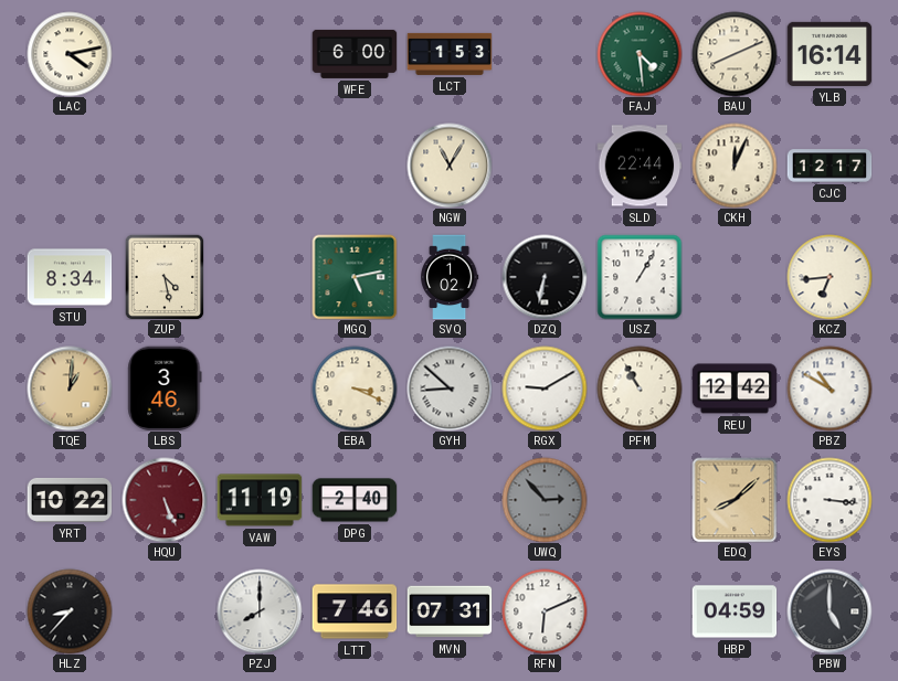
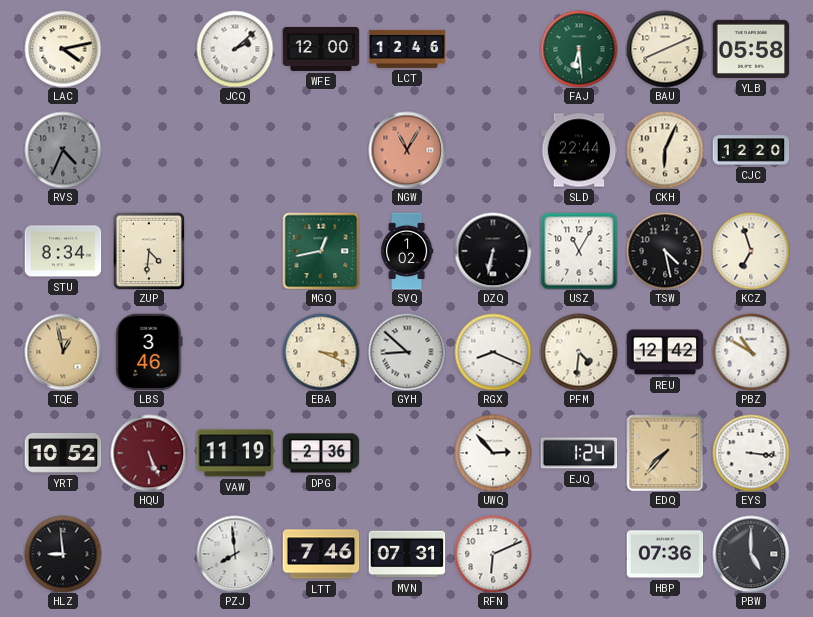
JCQ: none -> 2:08
WFE: 6:00 -> 12:00
LCT: 1:53 -> 12:46
FAJ: 4:29 -> 6:29
YLB: 16:14 -> 05:58
RVS: none -> 4:34
NGW dial: cream -> salmon
CKH: 12:04 -> 6:04
CJC: 12:17 -> 12:20
ZUP: 4:28 -> 4:31
MGQ: 5:13 -> 12:43
USZ: 1:05 -> 11:05
TSW: none -> 4:28
KCZ: 6:44 -> 6:57
TQE: 1:01 -> 12:58
RGX: 9:10 -> 8:19
PFM: 10:55 -> 4:31
YRT: 10:22 -> 10:52
DPG: 2:40 -> 2:36
UWQ dial: grey -> white
EJQ: none -> 1:24
EDQ: 8:08 -> 7:37
HLZ: 8:37 -> 8:59
PZJ: 8:00 -> 7:59
HBP: 04:59 -> 07:36
